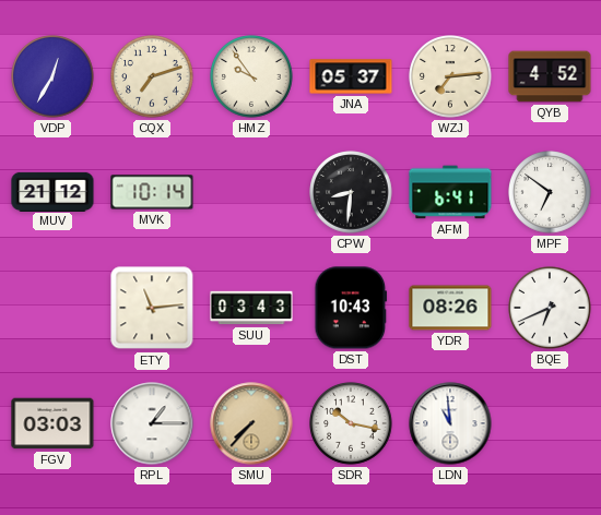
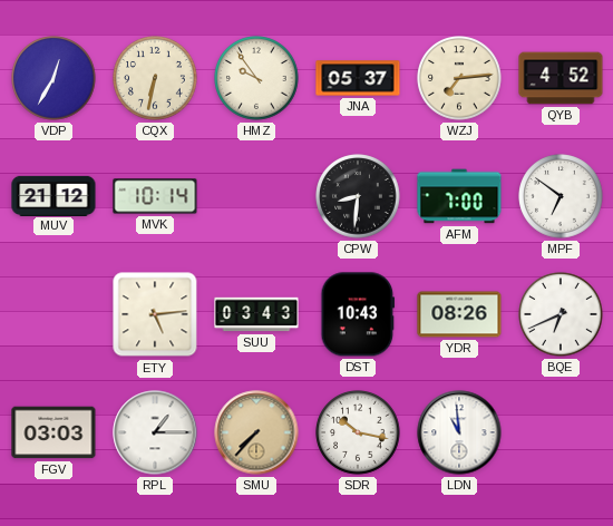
CQX: 7:12 -> 6:32
AFM: 6:41 -> 7:00
ETY: 11:14 -> 5:14
